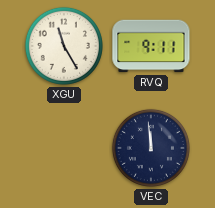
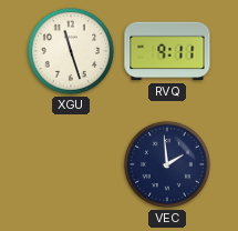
XGU: 11:25 -> 11:27
VEC: 11:59 -> 1:59
